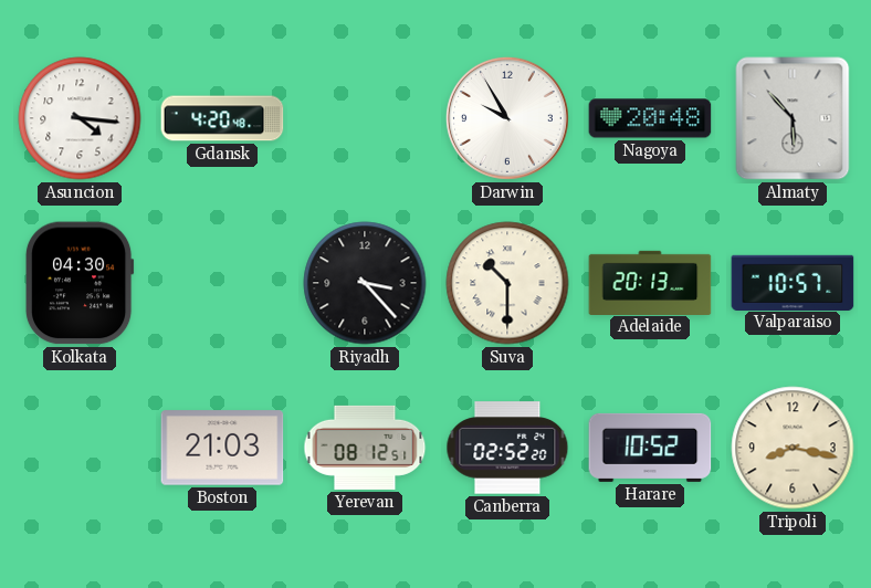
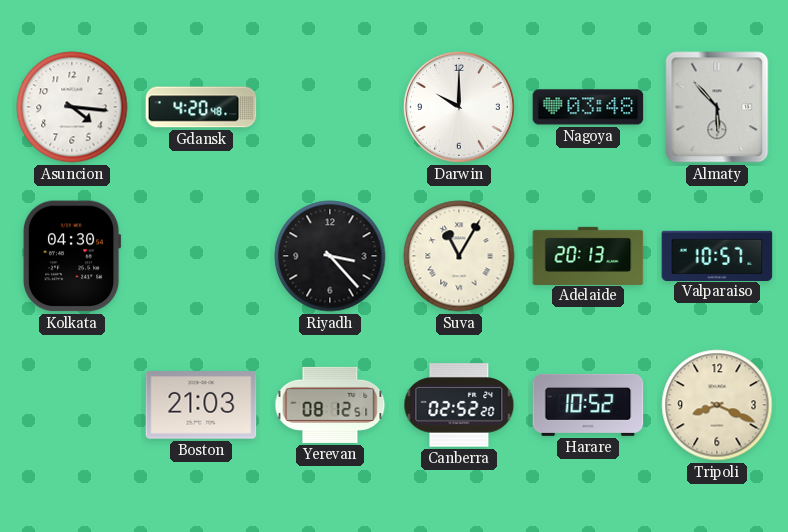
Darwin: 9:55 -> 10:00
Nagoya: 20:48 -> 03:48
Suva: 10:30 -> 11:05
Tripoli: 8:17 -> 8:19
